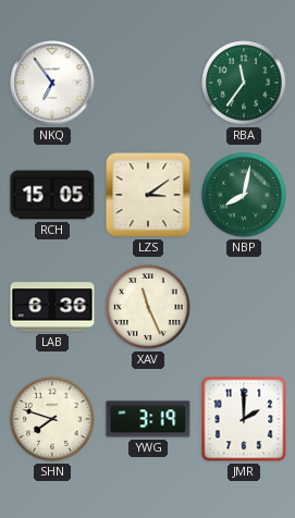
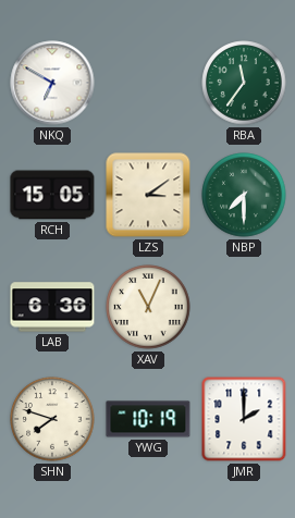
NKQ: 6:54 -> 6:50
NBP: 8:02 -> 7:30
XAV: 11:26 -> 11:04
YWG: 3:19 -> 10:19
